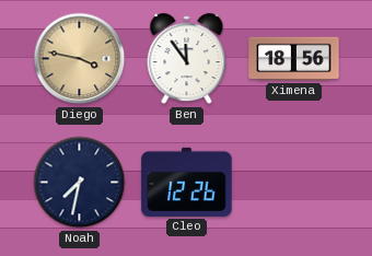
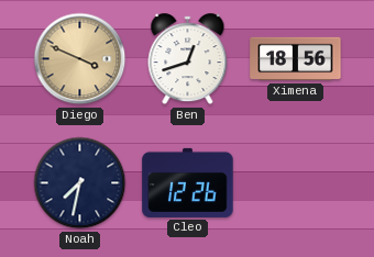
Diego: 3:47 -> 3:49
Ben: 11:54 -> 12:42
